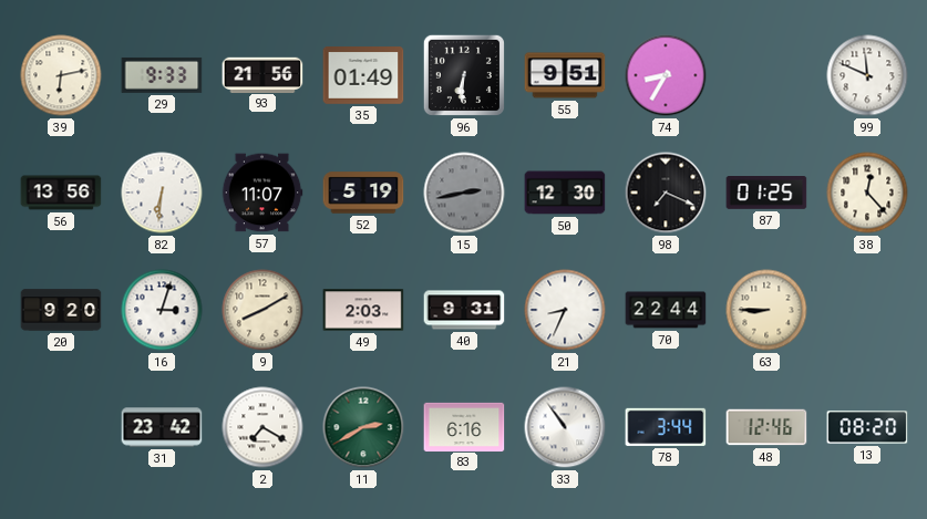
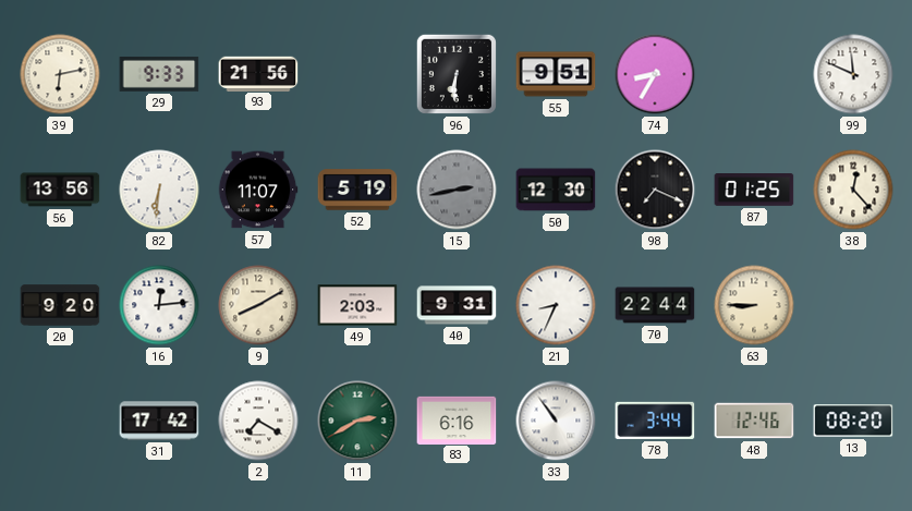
35: 01:49 -> none
16: 3:03 -> 12:14
31: 23:42 -> 17:42
